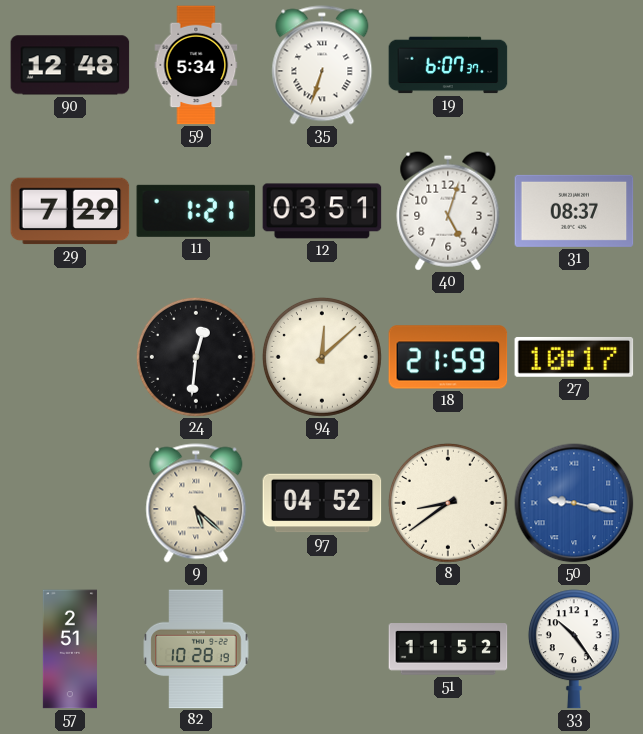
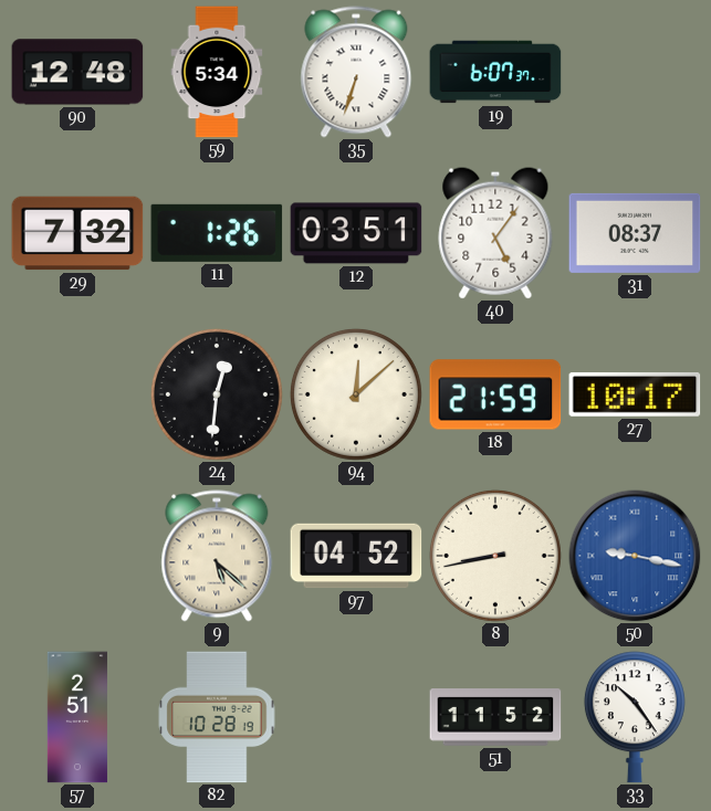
29: 7:29 -> 7:32
11: 1:21 -> 1:26
40: 5:03 -> 5:06
8: 8:39 -> 8:43
